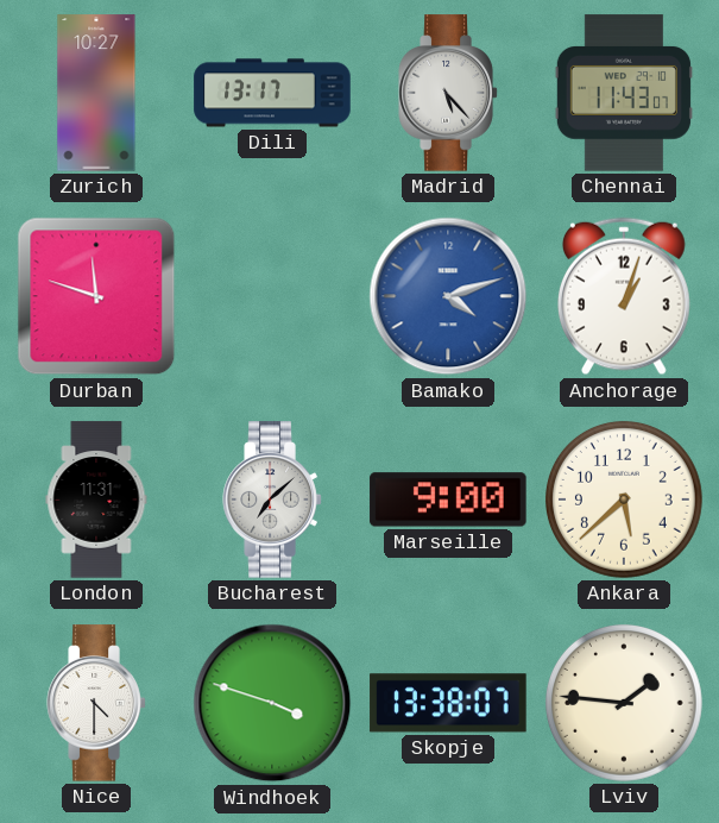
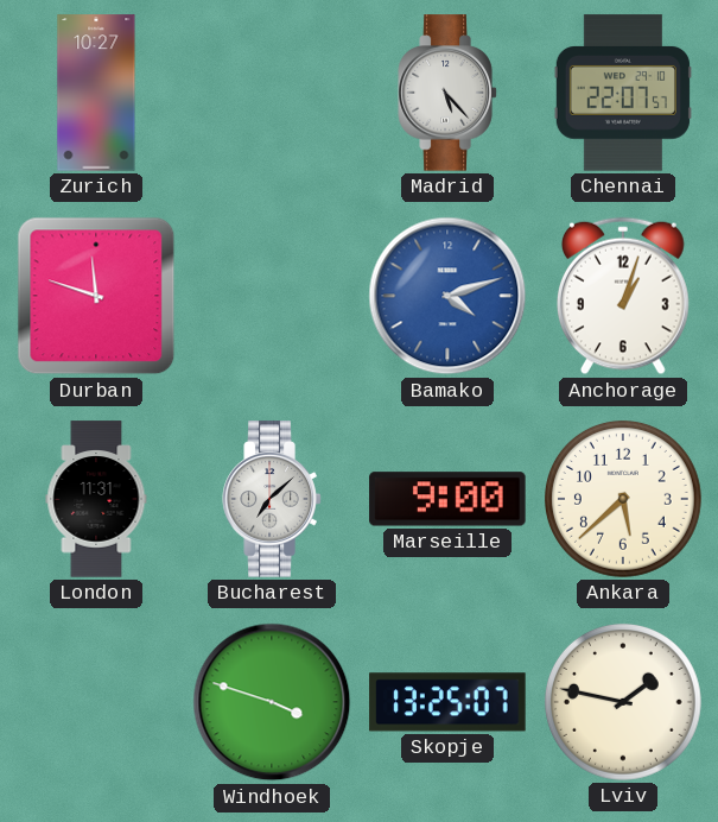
Dili: 13:17 -> none
Chennai: 11:43 -> 22:07
Nice: 4:30 -> none
Skopje: 13:38 -> 13:25
Lviv: 1:46 -> 1:47
